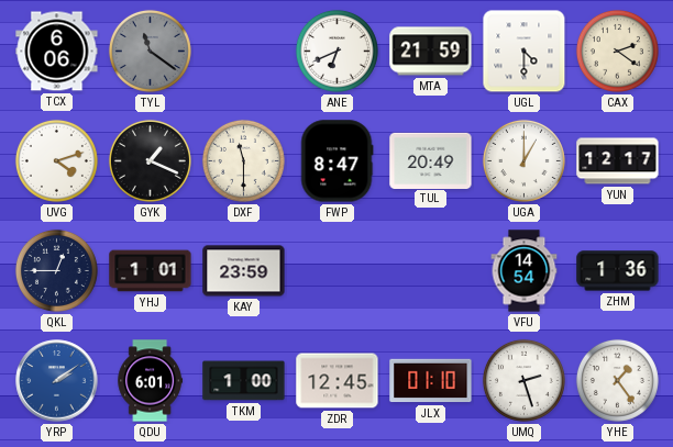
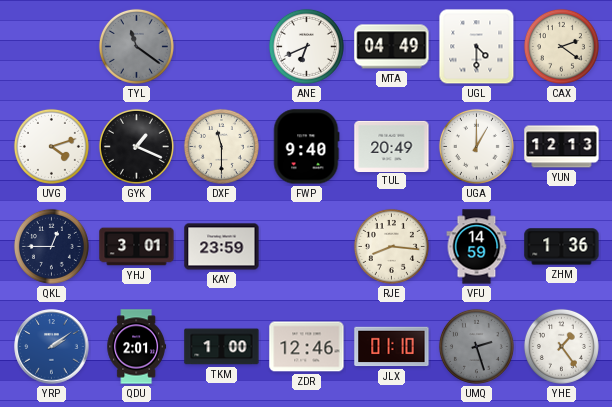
TCX: 6:06 -> none
MTA: 21:59 -> 04:49
FWP: 8:47 -> 9:40
YUN: 12:17 -> 12:13
YHJ: 1:01 -> 3:01
RJE: none -> 8:16
VFU: 14:54 -> 14:59
QDU: 6:01 -> 2:01
ZDR: 12:45 -> 12:46
UMQ dial: white -> grey
